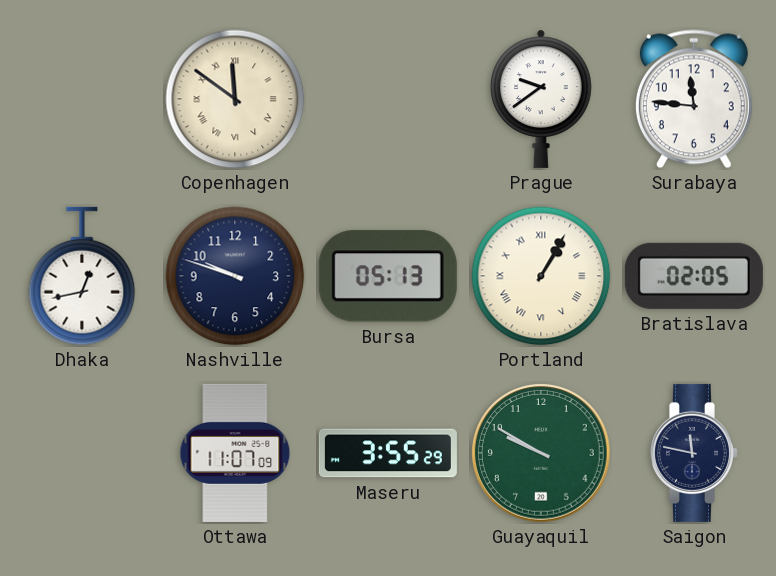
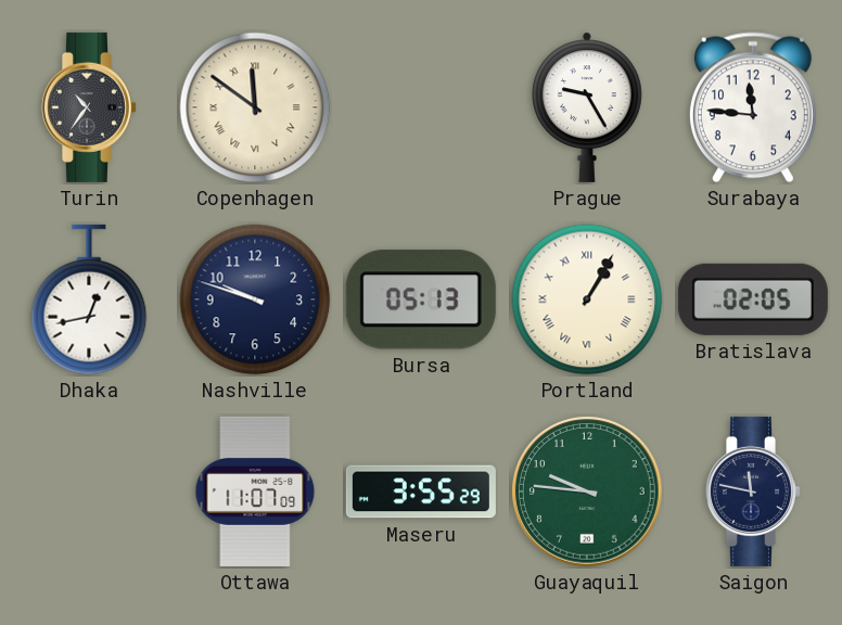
Turin: none -> 10:36
Prague: 9:39 -> 9:25
Guayaquil: 9:50 -> 9:46
